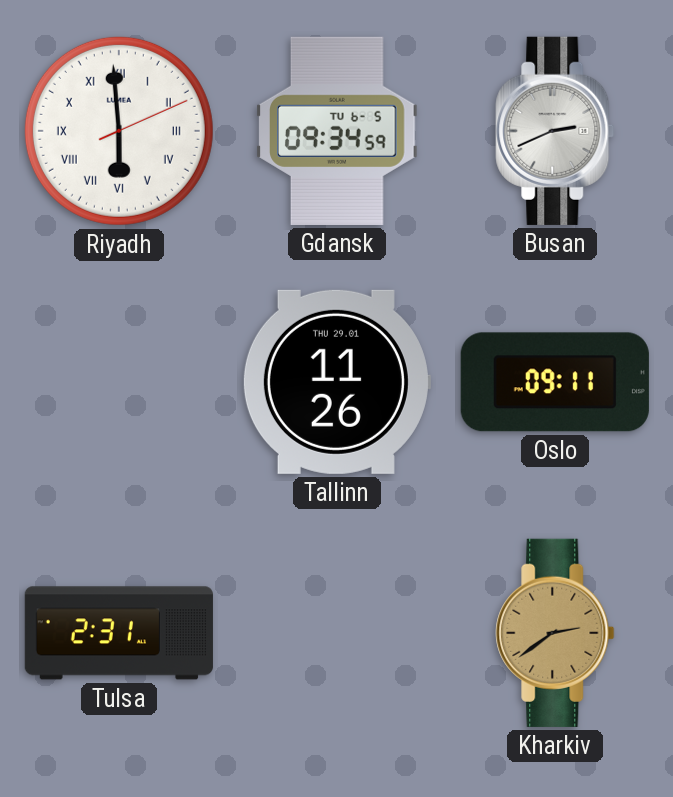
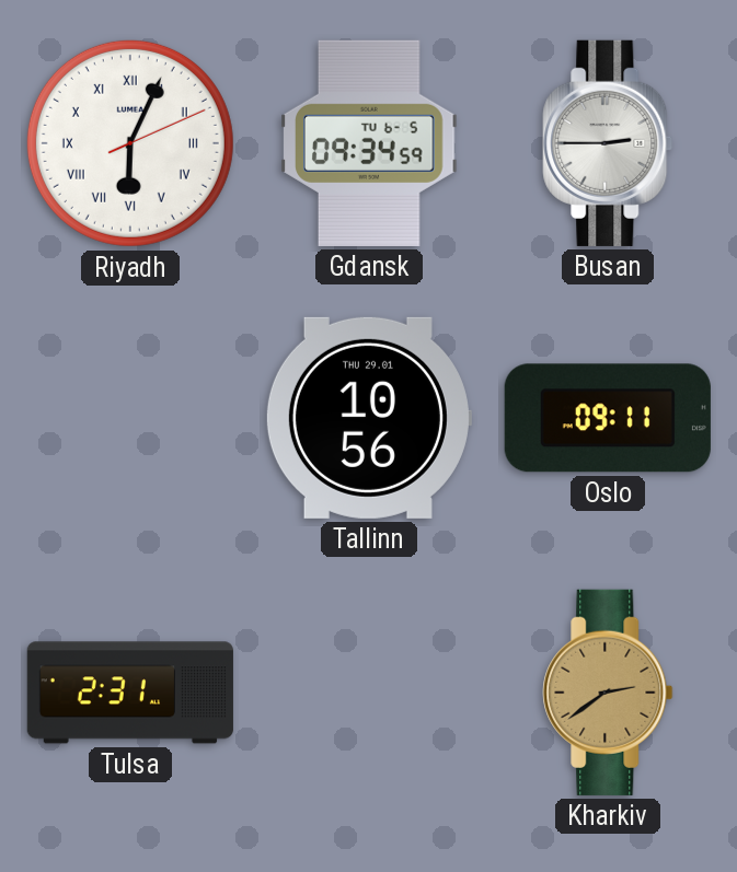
Riyadh: 5:59 -> 6:04
Busan: 2:41 -> 2:45
Tallinn: 11:26 -> 10:56
